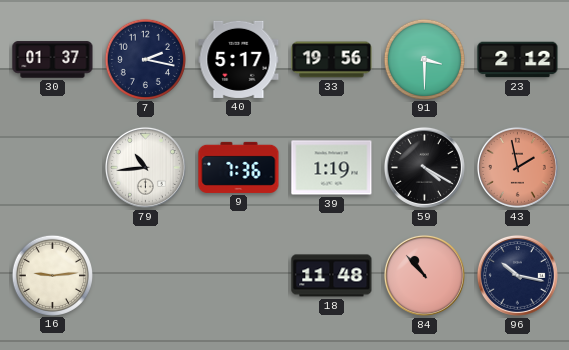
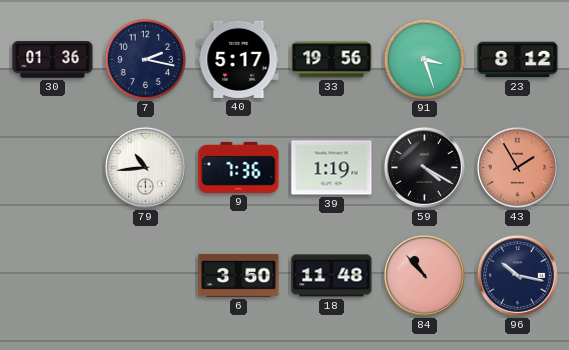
30: 01:37 -> 01:36
91: 3:30 -> 3:27
23: 2:12 -> 8:12
43: 1:58 -> 1:55
16: 9:14 -> none
6: none -> 3:50
